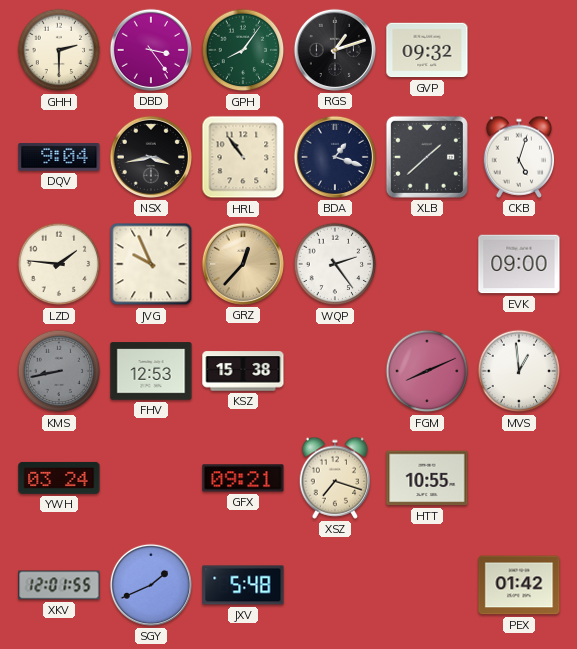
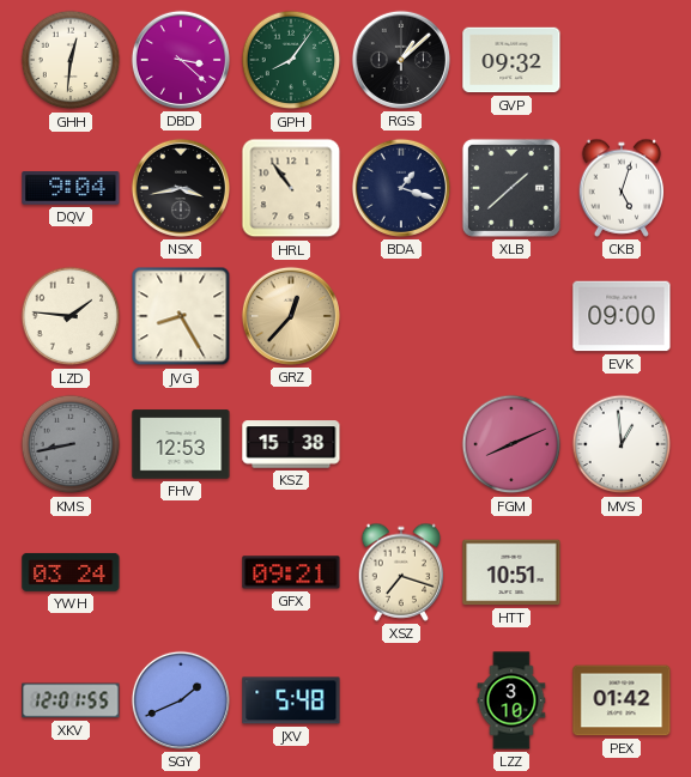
GHH: 2:30 -> 12:31
DBD: 3:24 -> 3:22
RGS: 1:12 -> 1:08
JVG: 9:56 -> 8:25
WQP: 2:24 -> none
HTT: 10:55 -> 10:51
LZZ: none -> 3:10
